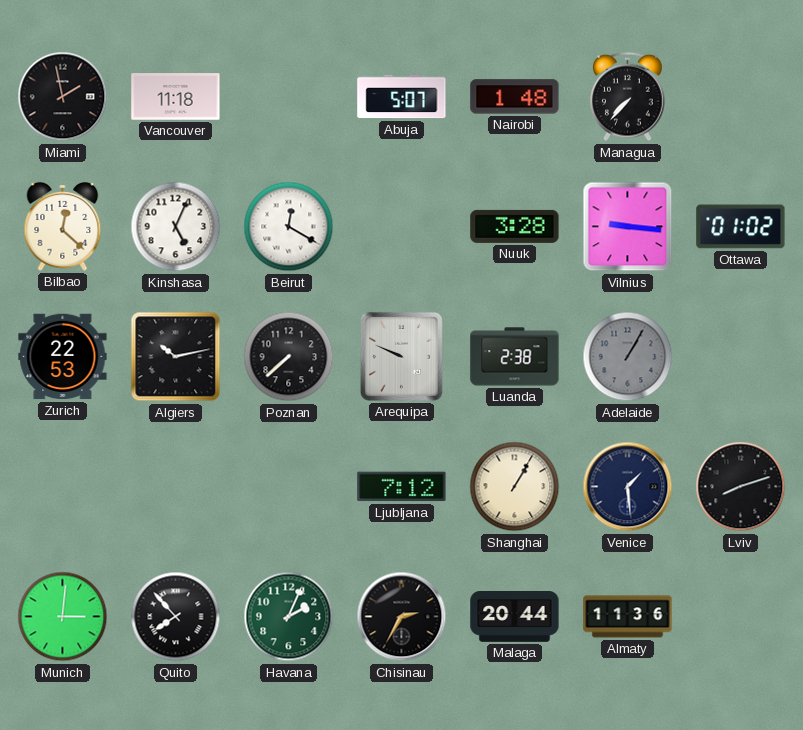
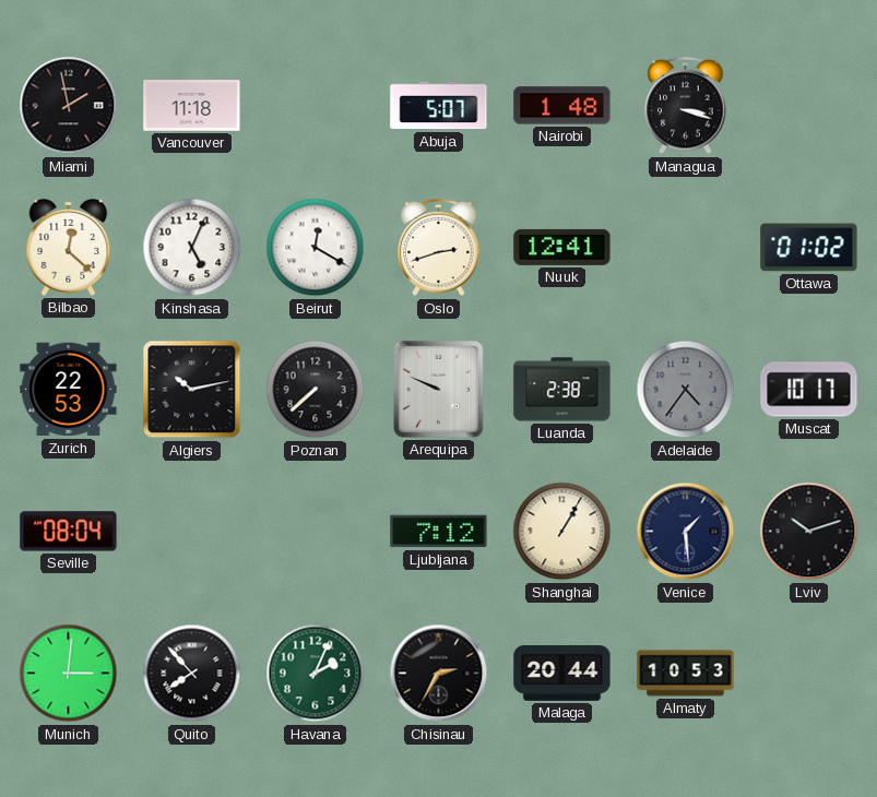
Managua: 7:37 -> 3:18
Oslo: none -> 2:42
Nuuk: 3:28 -> 12:41
Vilnius: 9:16 -> none
Adelaide: 1:05 -> 4:36
Muscat: none -> 10:17
Seville: none -> 08:04
Lviv: 8:12 -> 10:12
Almaty: 11:36 -> 10:53
